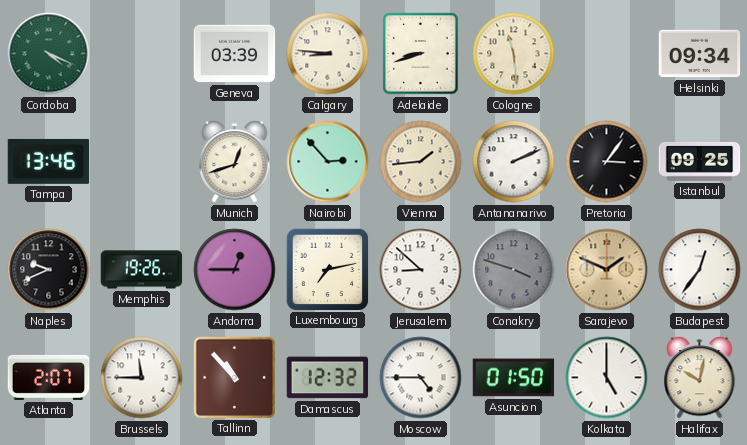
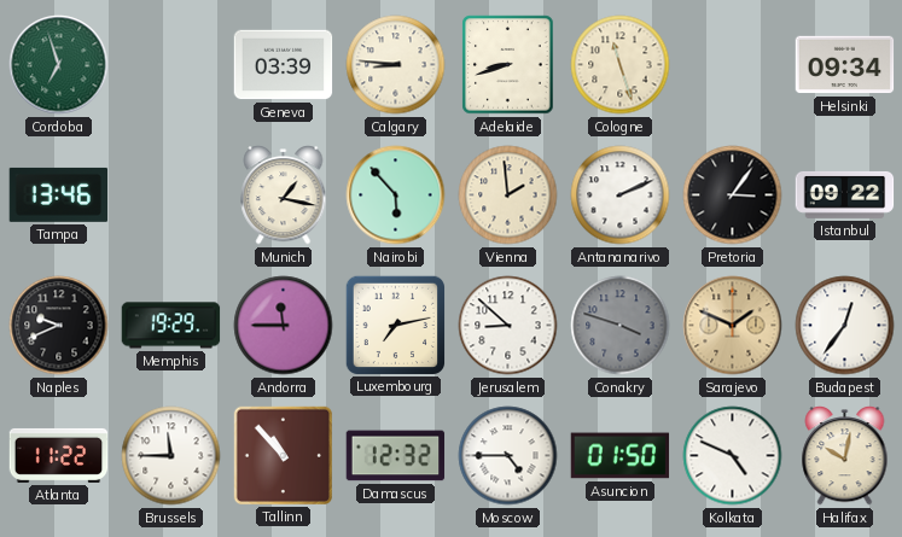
Cordoba: 4:19 -> 6:57
Cologne: 11:29 -> 11:27
Munich: 12:42 -> 1:17
Nairobi: 2:53 -> 5:53
Vienna: 1:44 -> 1:59
Istanbul: 09:25 -> 09:22
Memphis: 19:26 -> 19:29
Andorra: 12:45 -> 11:45
Atlanta: 2:07 -> 11:22
Kolkata: 5:00 -> 4:49
